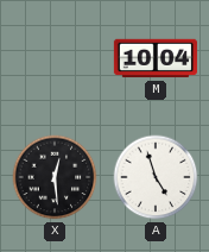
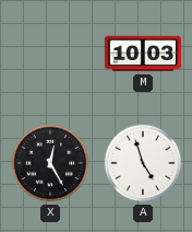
M: 10:04 -> 10:03
X: 12:29 -> 12:25
